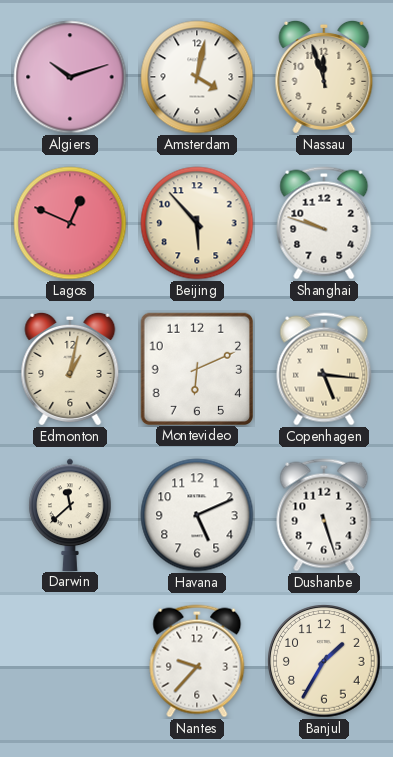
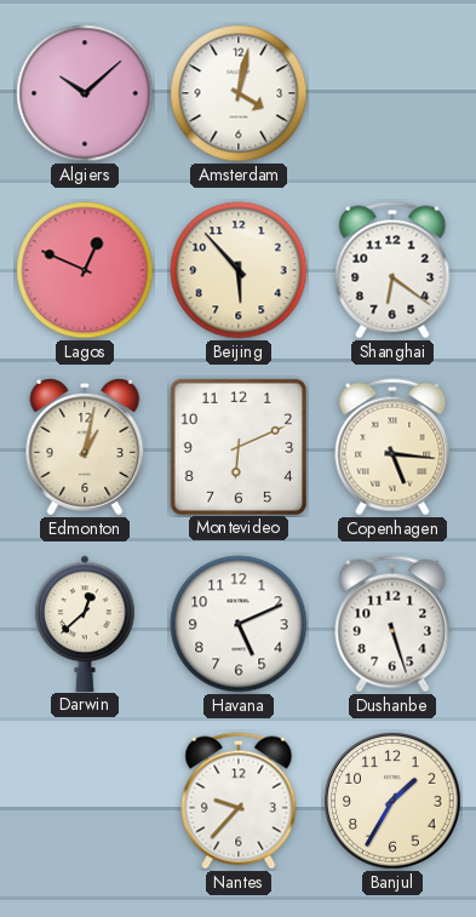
Algiers: 10:12 -> 10:08
Nassau: 11:57 -> none
Shanghai: 9:48 -> 6:21
Darwin: 11:38 -> 12:38
